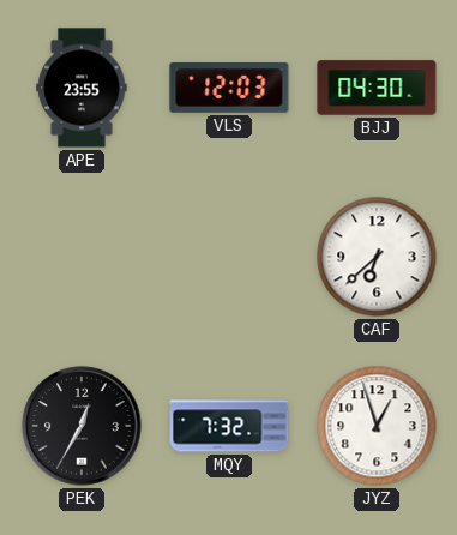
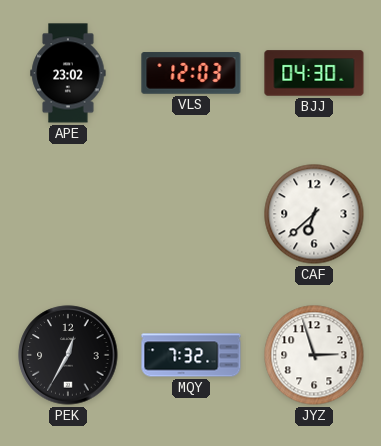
APE: 23:55 -> 23:02
JYZ: 12:57 -> 2:57
